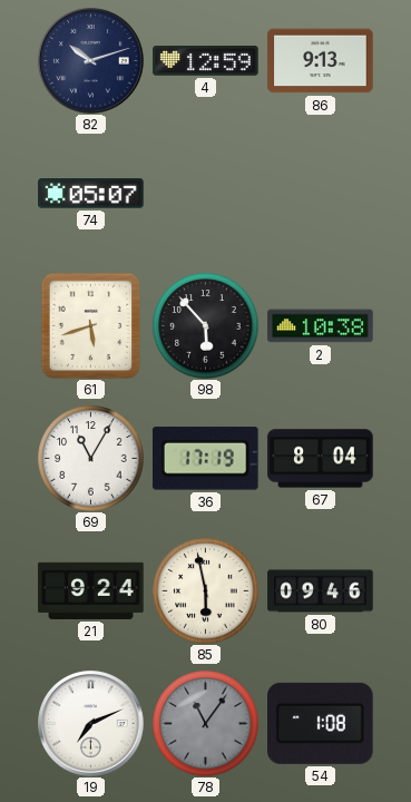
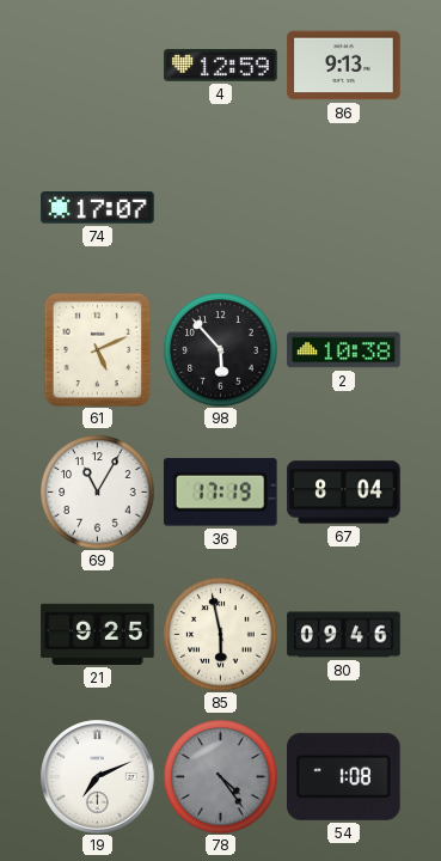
82: 10:12 -> none
74: 05:07 -> 17:07
61: 5:42 -> 5:11
21: 9:24 -> 9:25
78: 11:06 -> 4:24
